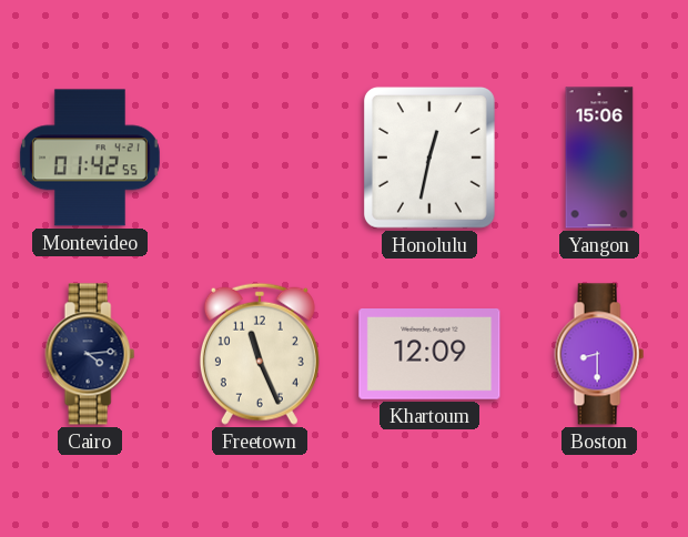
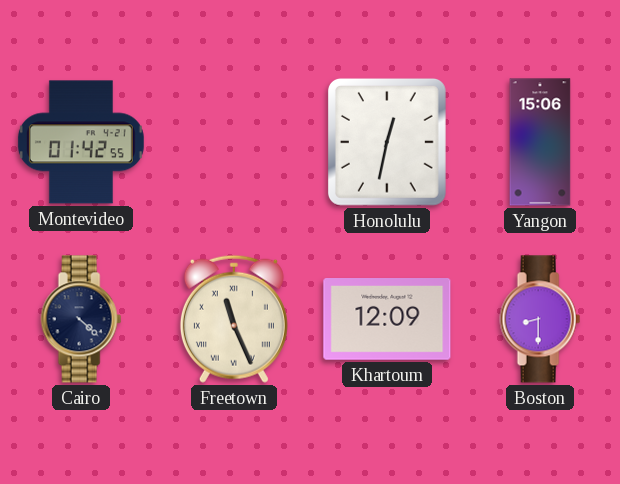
Cairo: 4:14 -> 4:22
Freetown numerals: Arabic -> Roman
